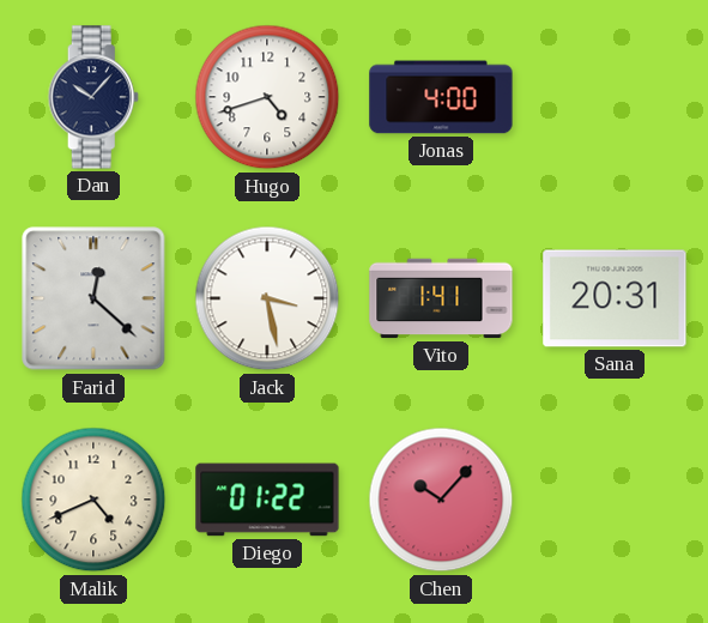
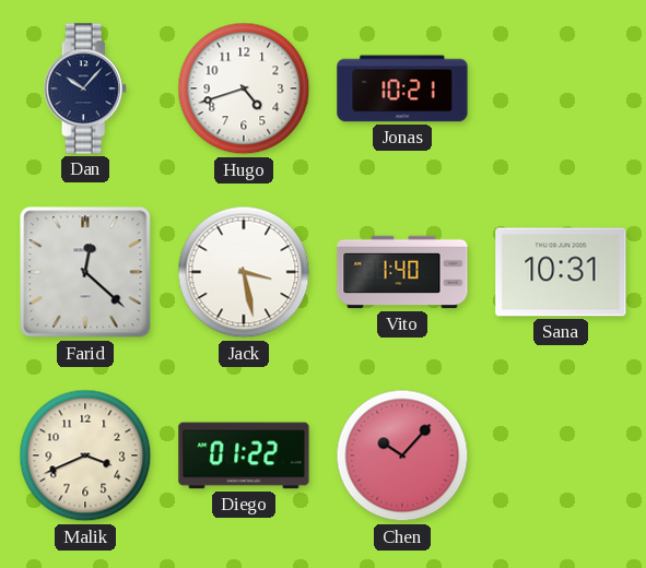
Jonas: 4:00 -> 10:21
Vito: 1:41 -> 1:40
Sana: 20:31 -> 10:31
Malik: 4:41 -> 3:41
